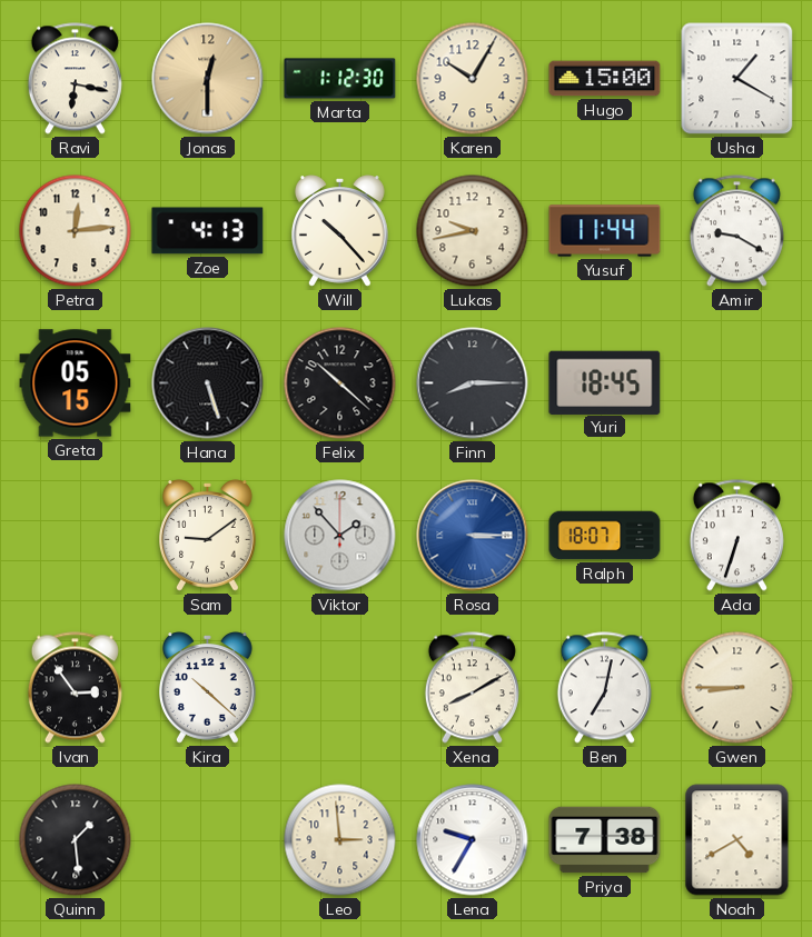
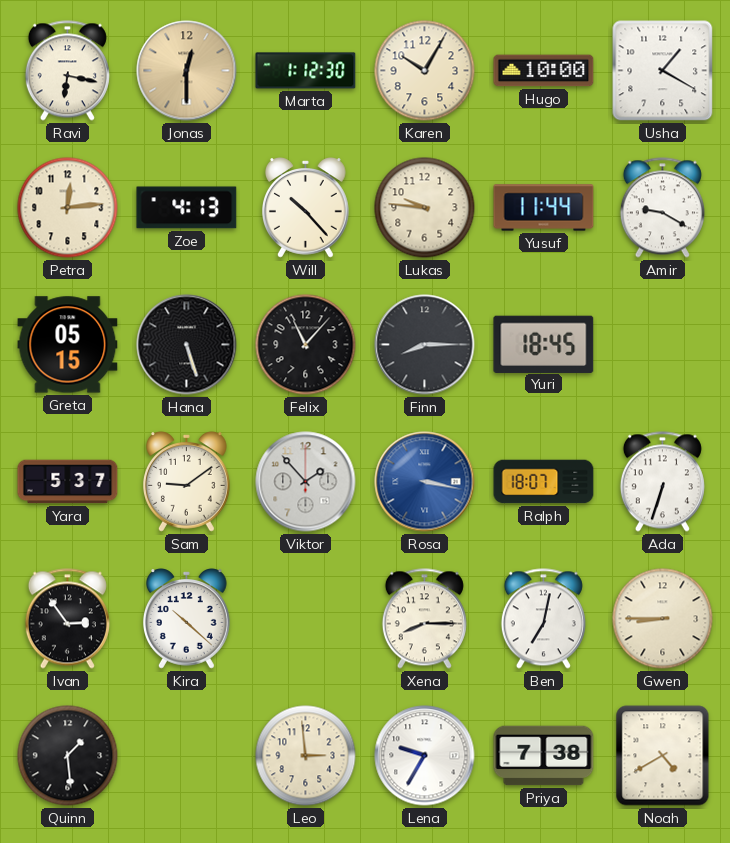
Hugo: 15:00 -> 10:00
Lukas: 9:43 -> 9:46
Felix: 10:22 -> 11:07
Yara: none -> 5:37
Rosa: 3:15 -> 3:17
Xena: 8:10 -> 8:15
